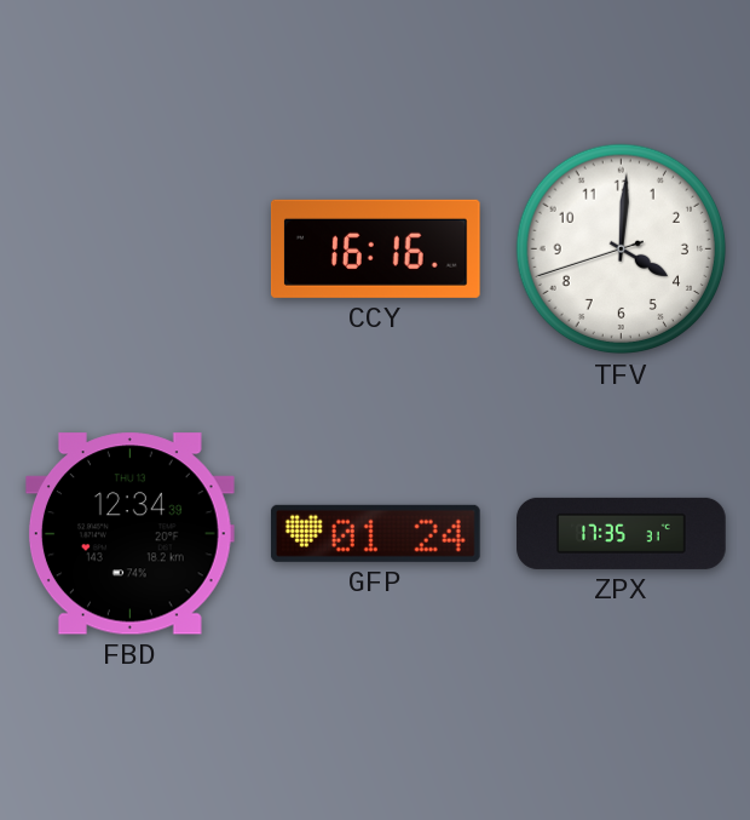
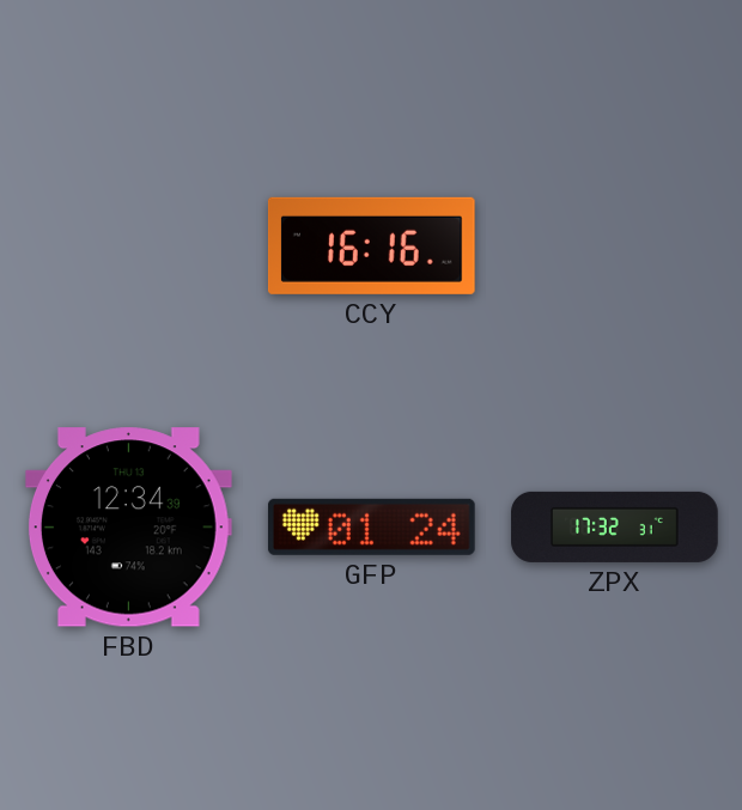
TFV: 4:00 -> none
ZPX: 17:35 -> 17:32
